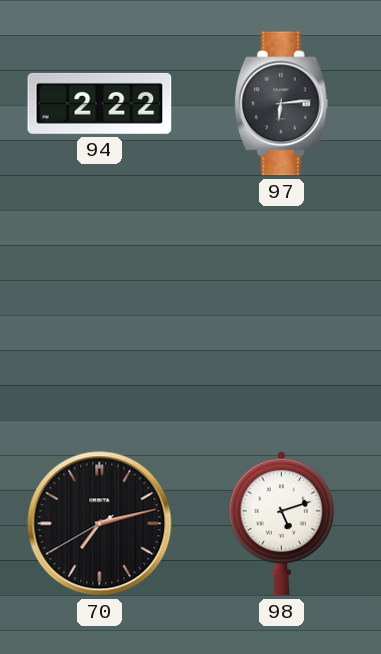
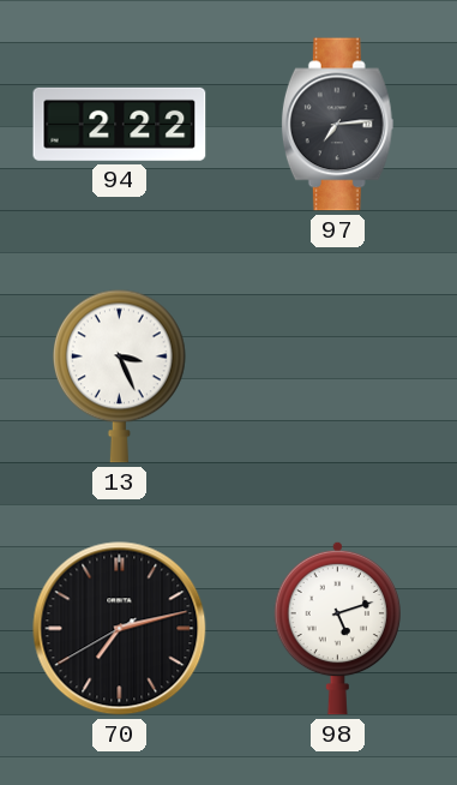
97: 6:14 -> 7:14
13: none -> 3:26
